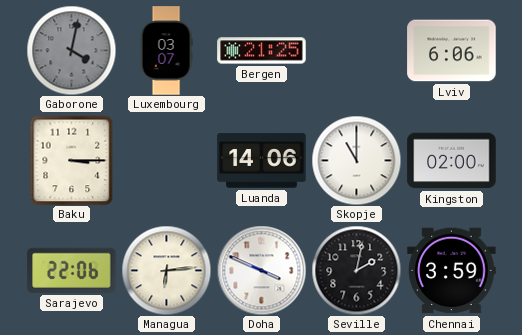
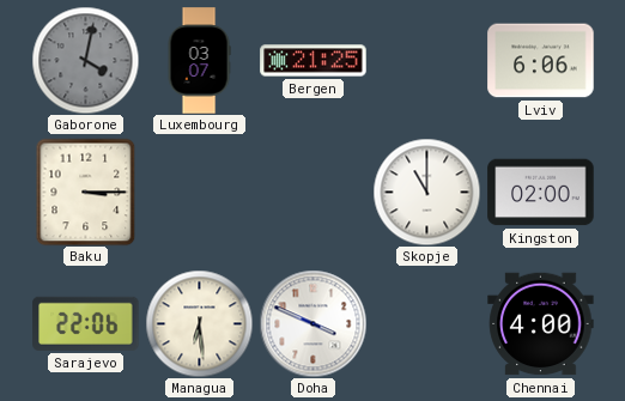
Luanda: 14:06 -> none
Managua: 6:14 -> 6:29
Seville: 2:02 -> none
Chennai: 3:59 -> 4:00
